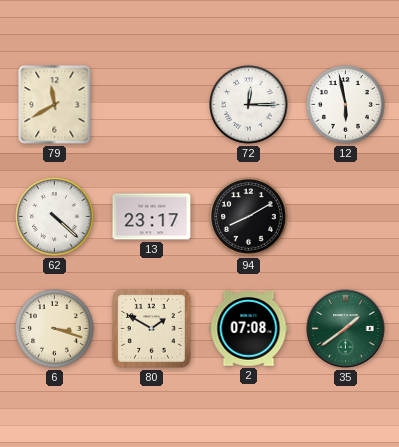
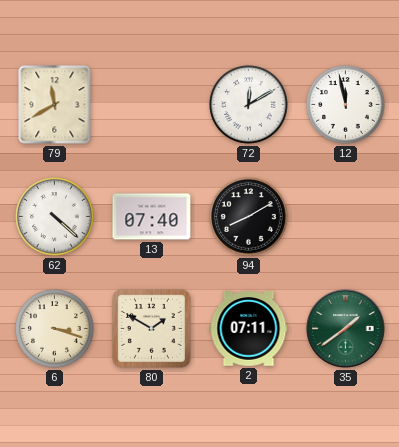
72: 12:15 -> 12:10
12: 5:58 -> 11:58
13: 23:17 -> 07:40
2: 07:08 -> 07:11
